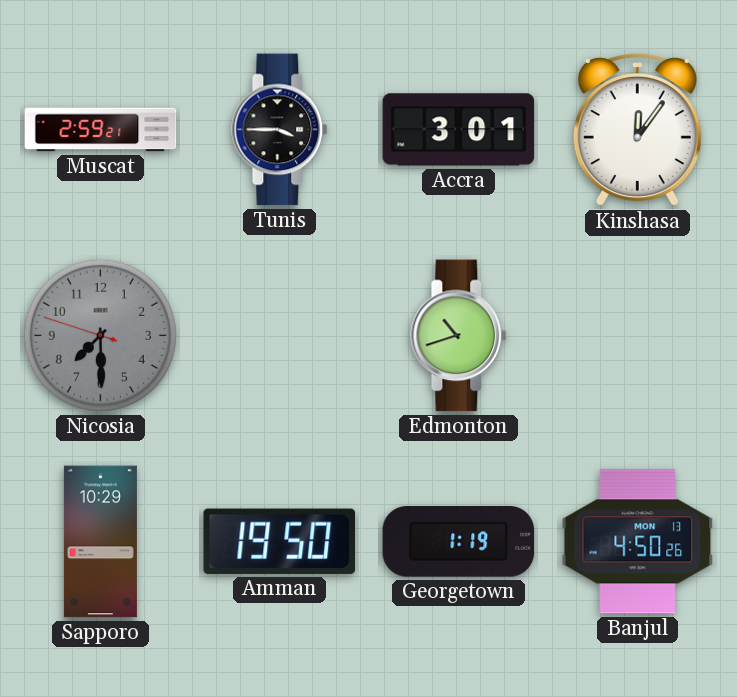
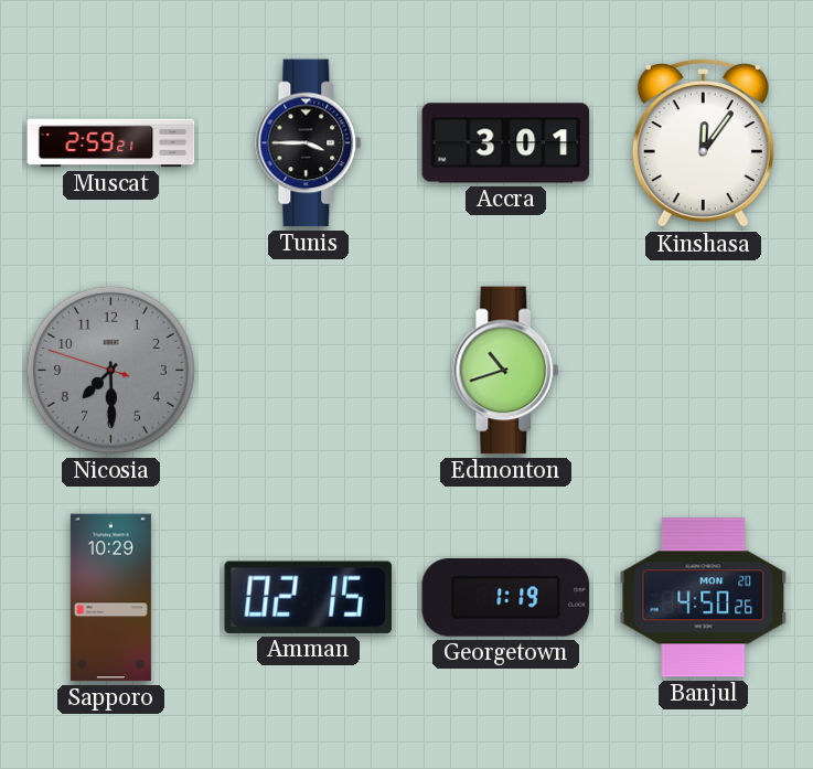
Amman: 19:50 -> 02:15
Banjul date: MON 13 -> MON 20
